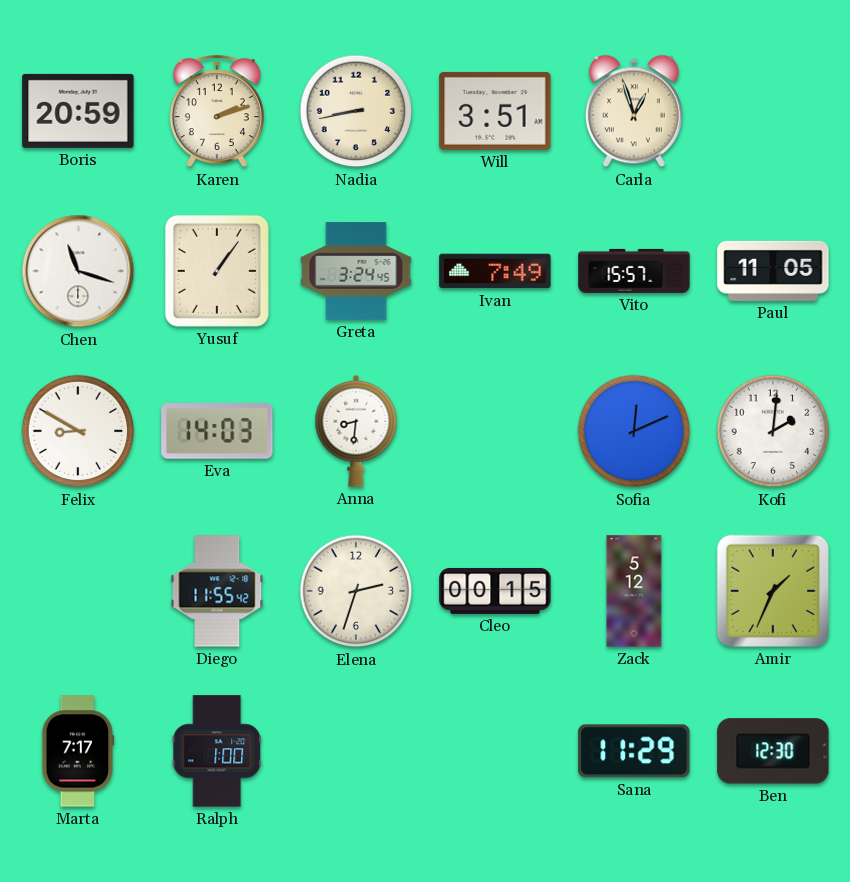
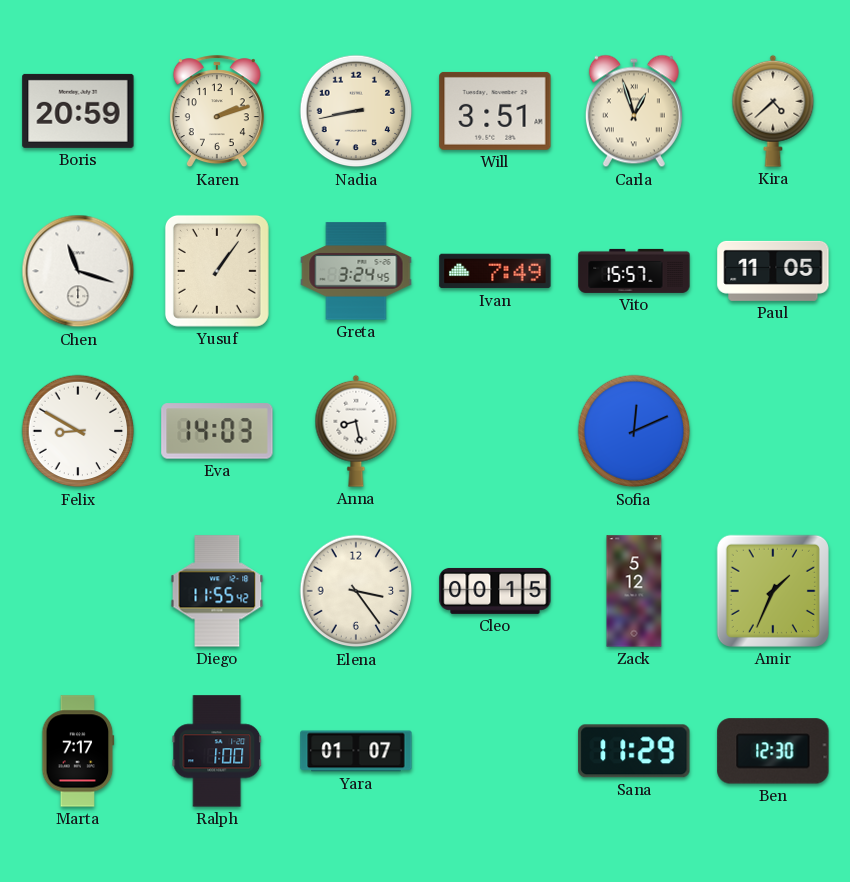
Kira: none -> 4:38
Anna: 8:31 -> 8:28
Kofi: 2:01 -> none
Elena: 2:33 -> 3:24
Yara: none -> 01:07
